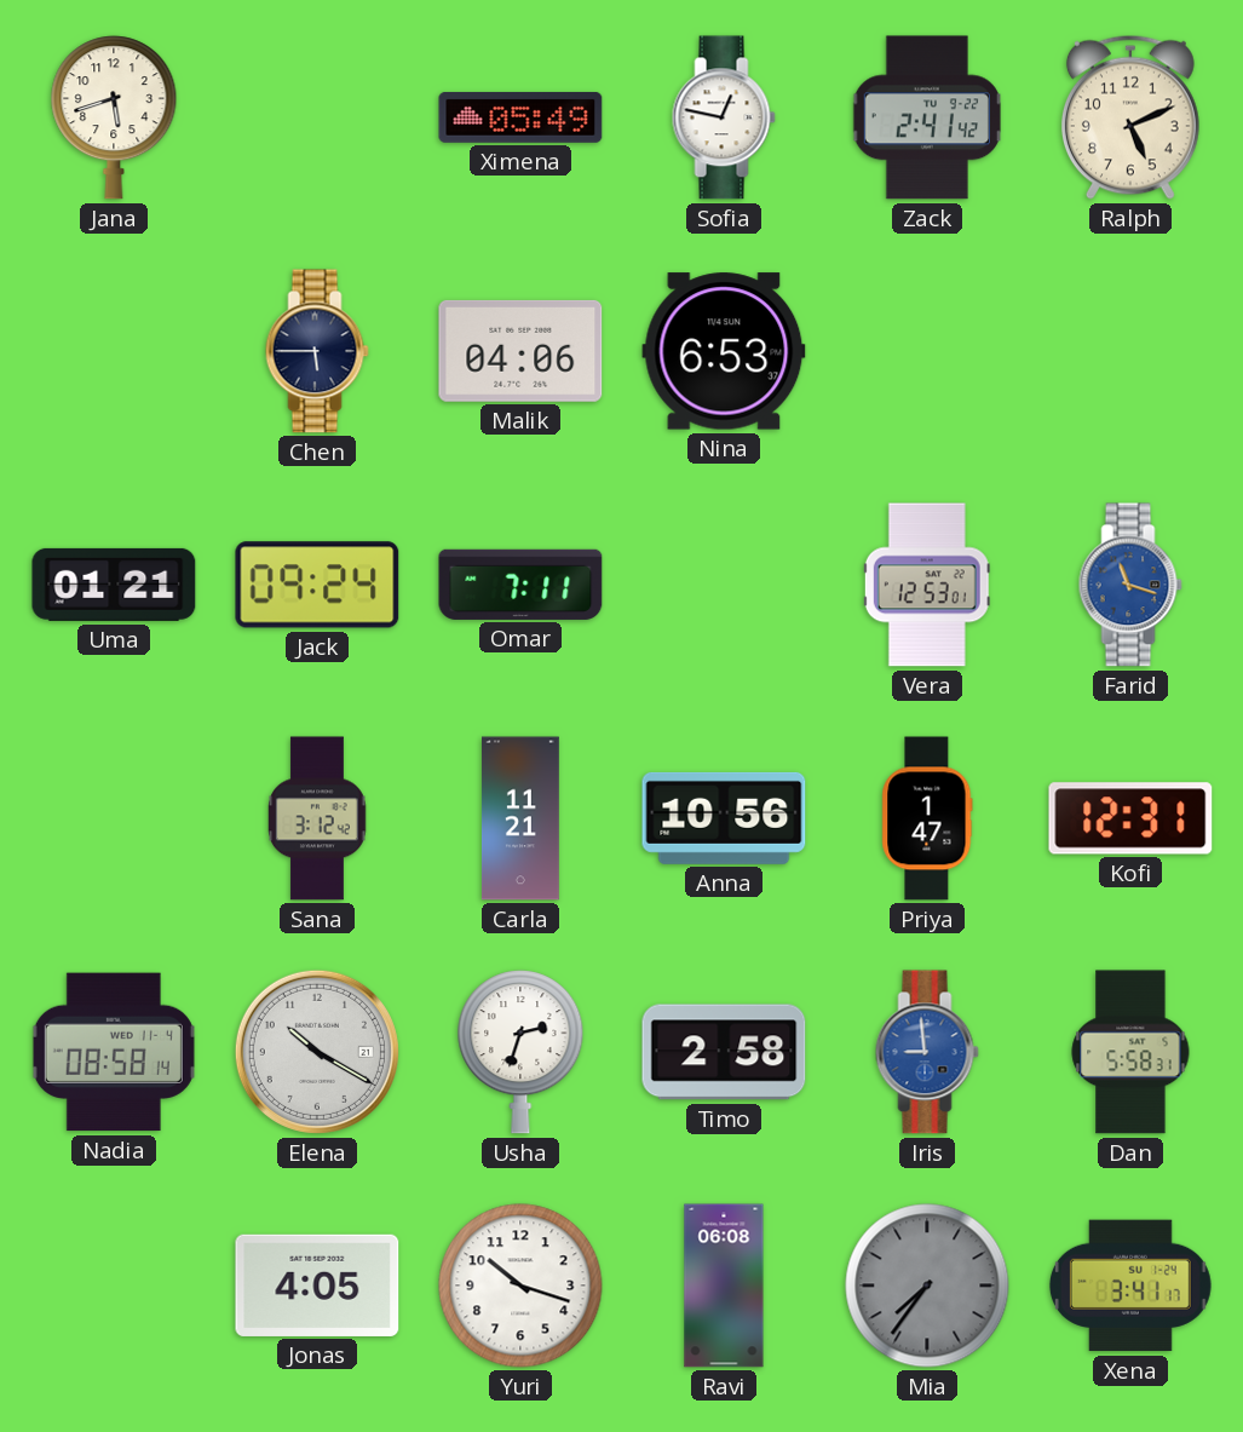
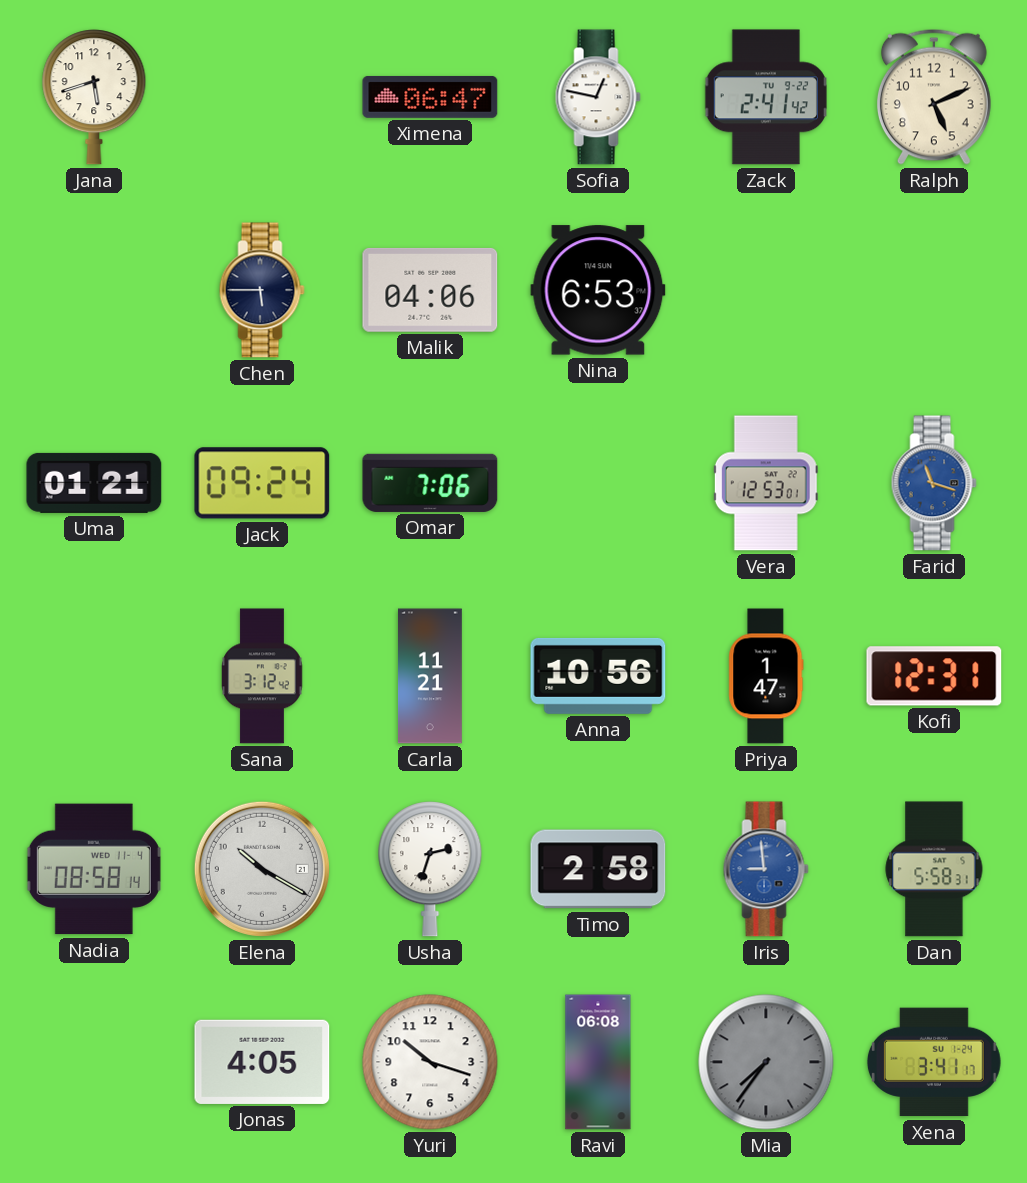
Ximena: 05:49 -> 06:47
Omar: 7:11 -> 7:06
